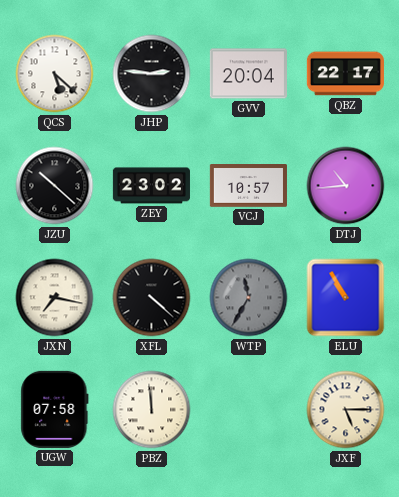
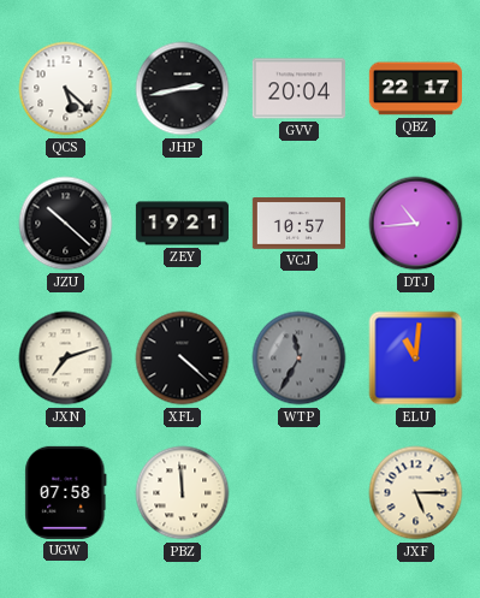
JHP: 2:46 -> 2:43
ZEY: 23:02 -> 19:21
JXN: 7:17 -> 7:12
ELU: 10:55 -> 11:01
